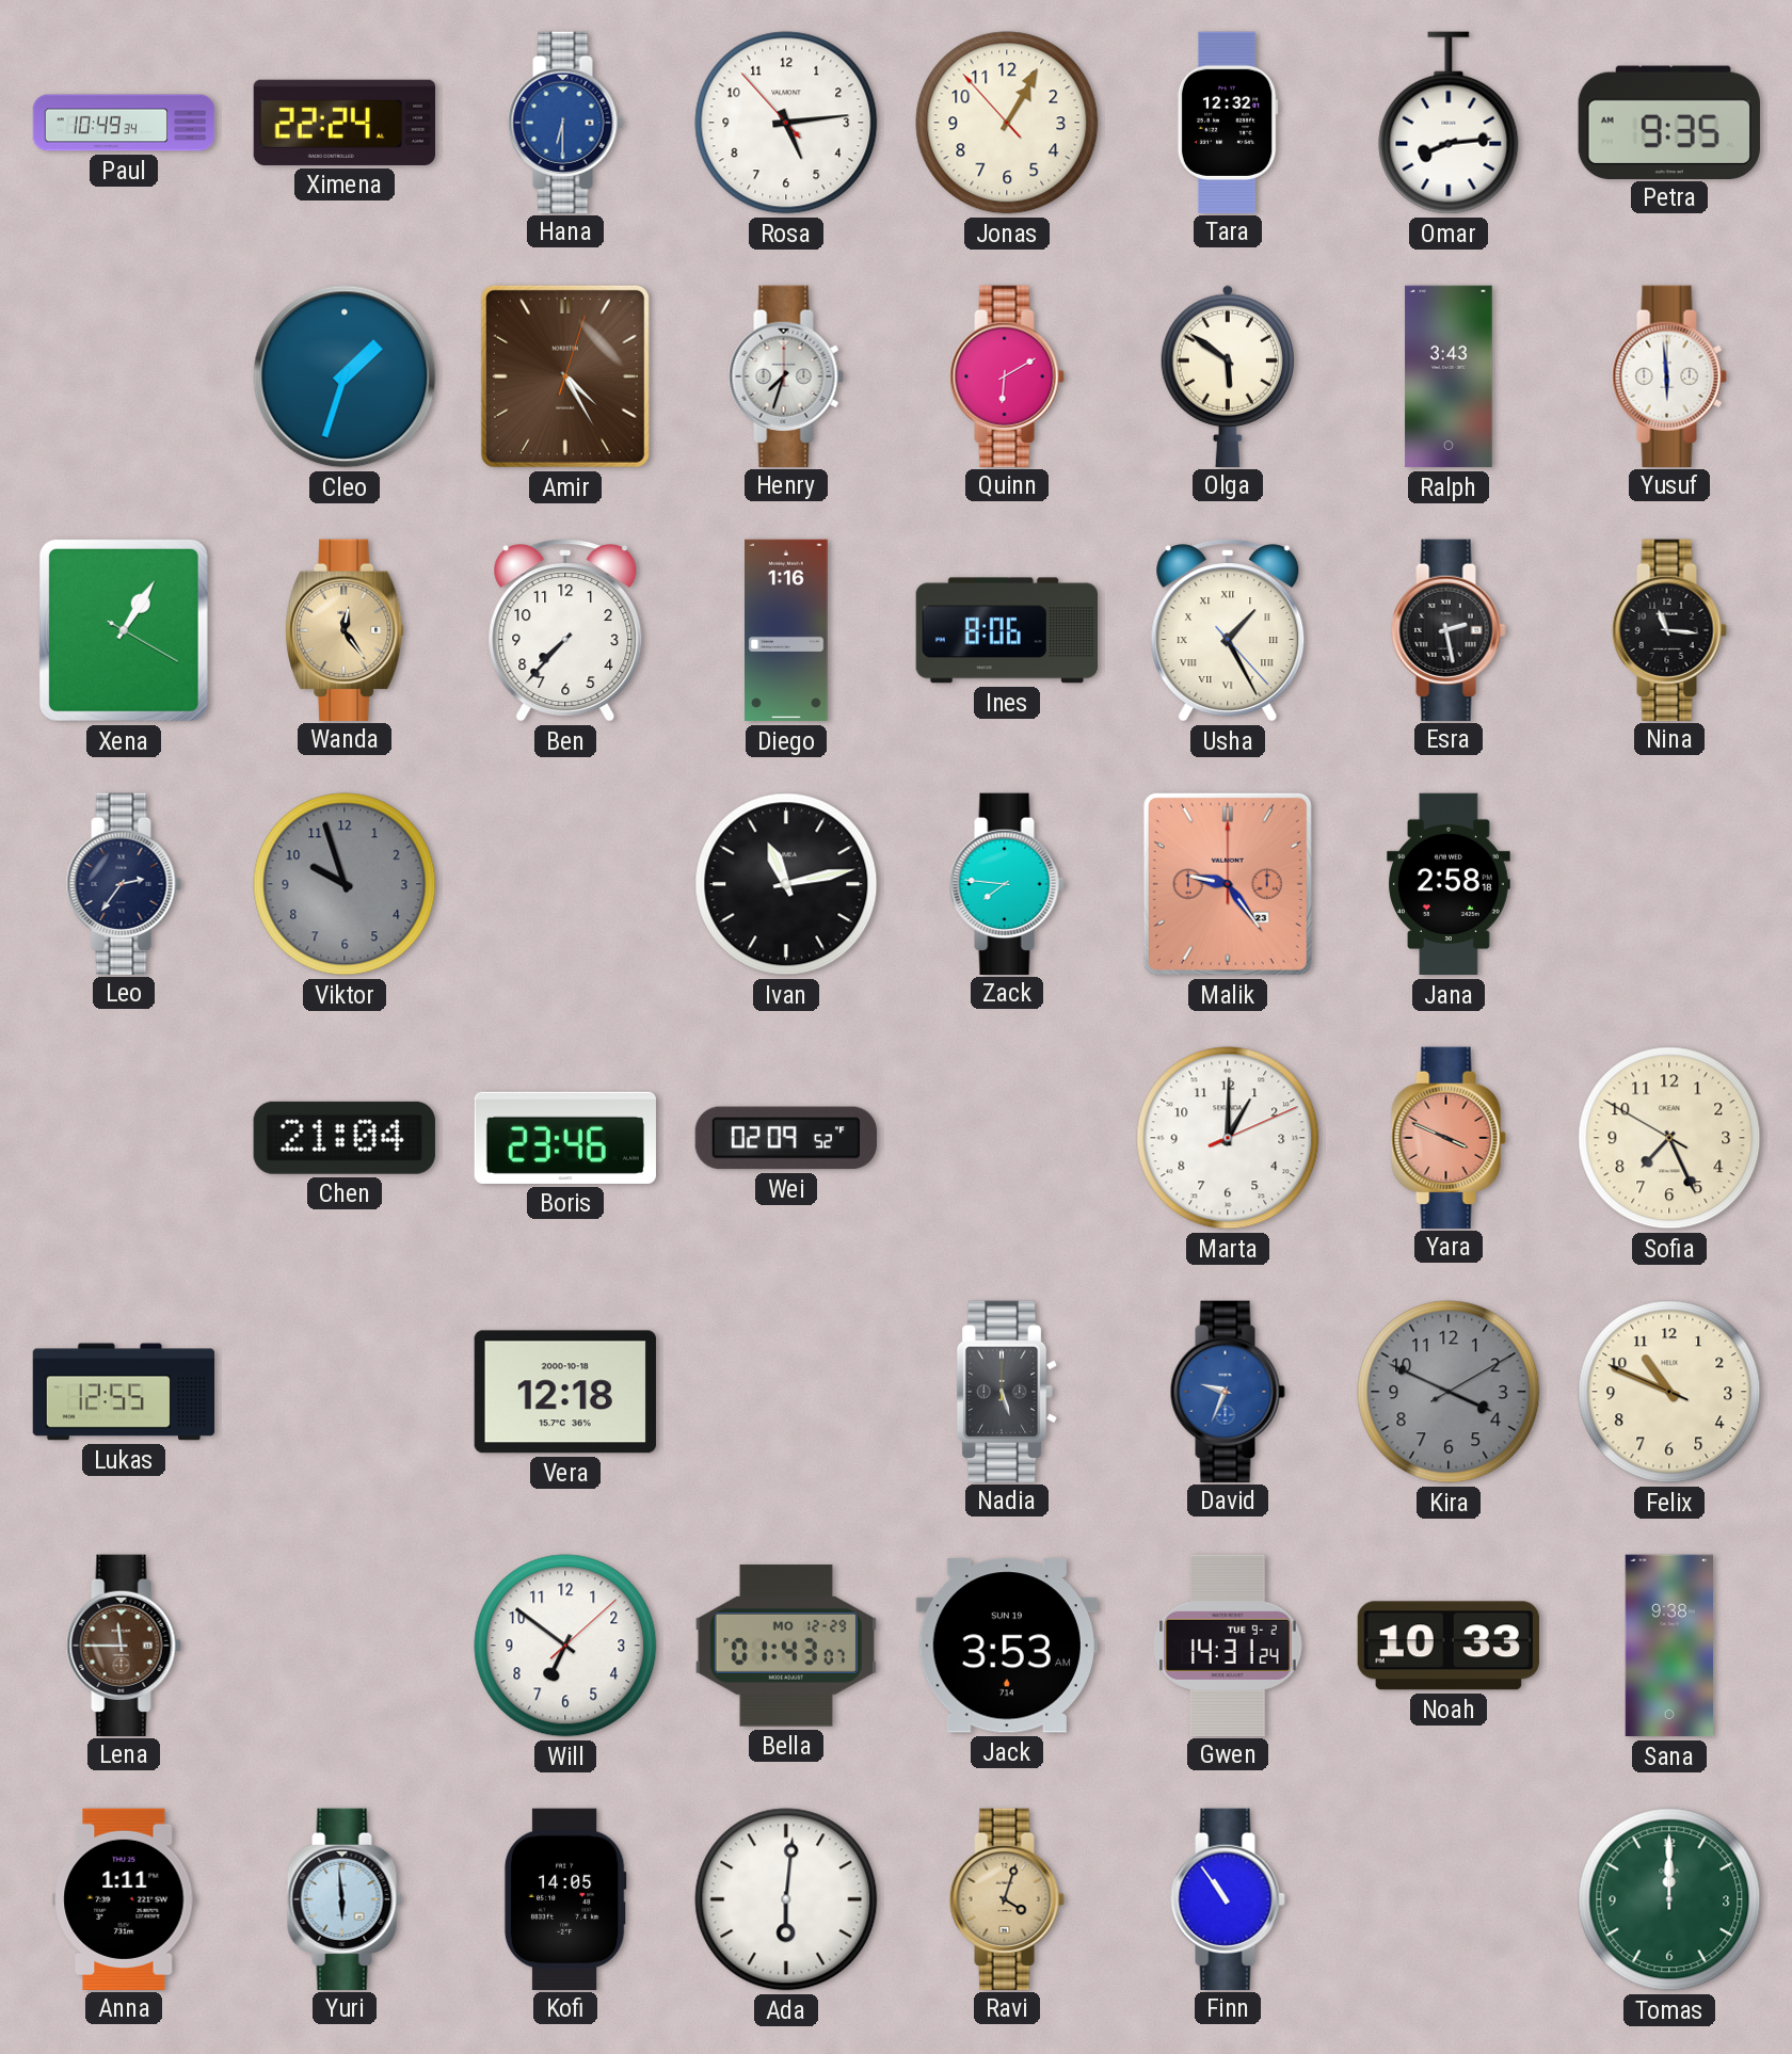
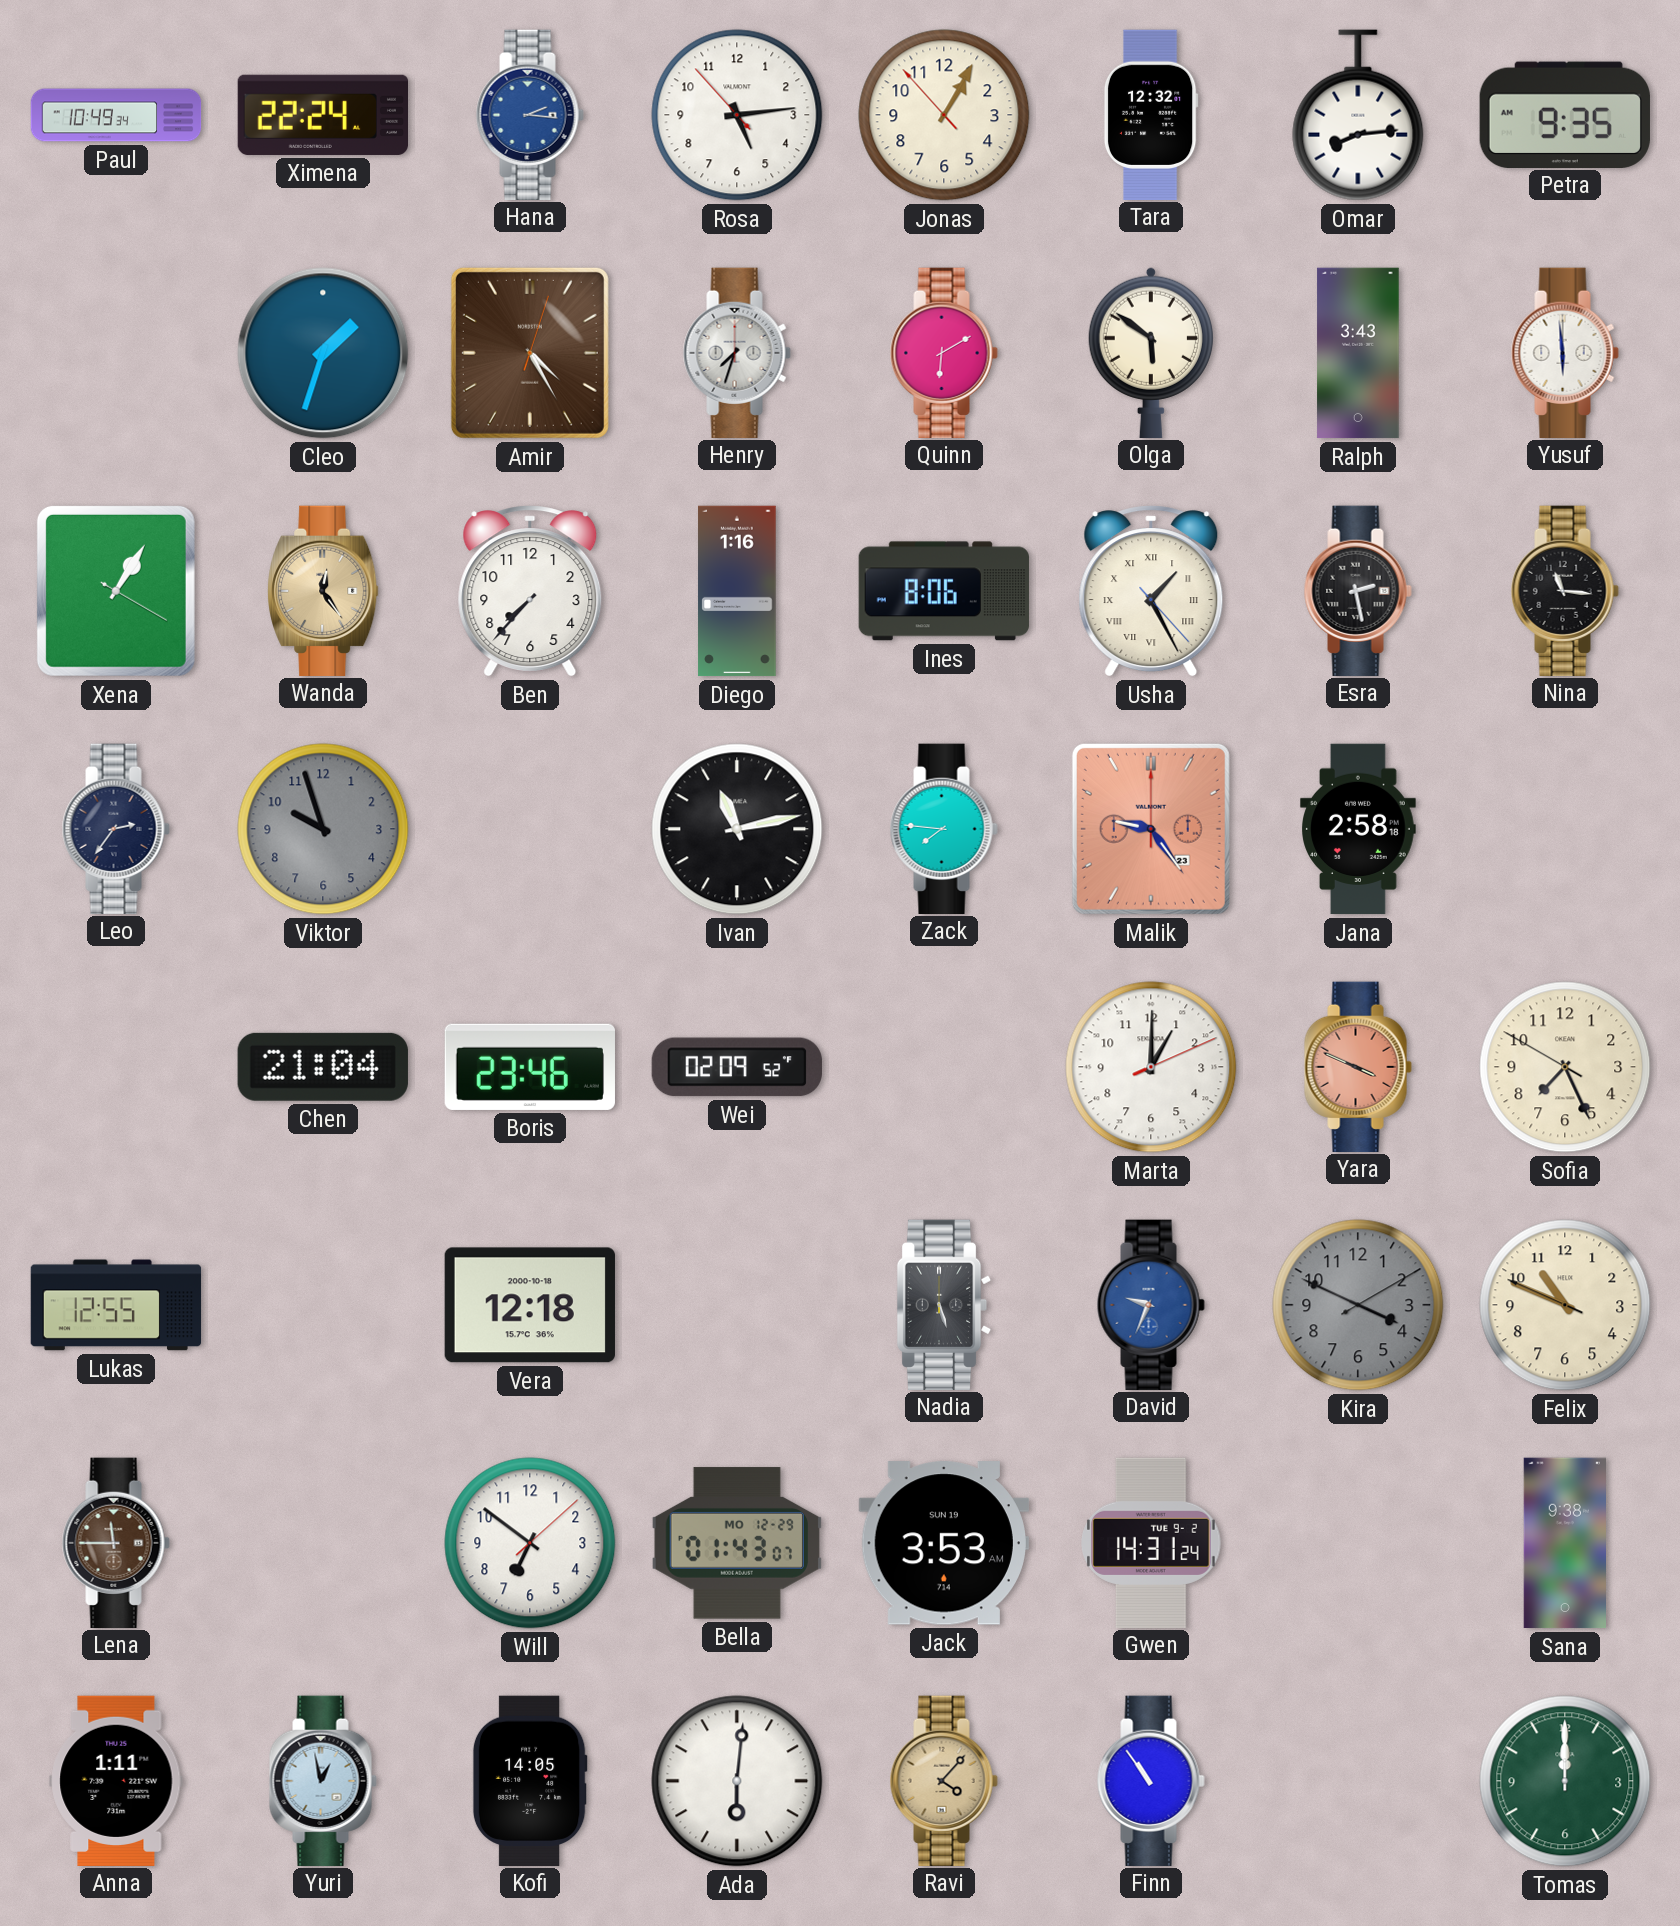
Hana: 6:30 -> 2:16
Noah: 10:33 -> none
Yuri: 5:59 -> 12:58
Ravi: 4:03 -> 4:07
